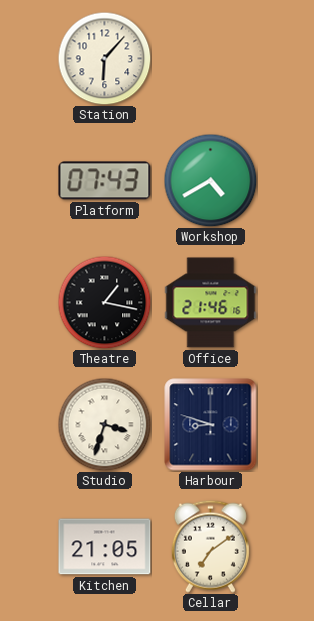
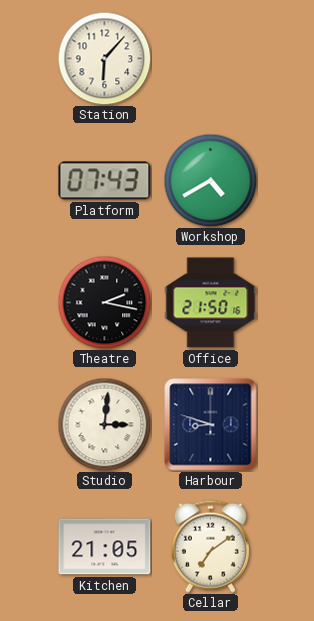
Theatre: 1:17 -> 2:17
Office: 21:46 -> 21:50
Studio: 3:33 -> 3:01
